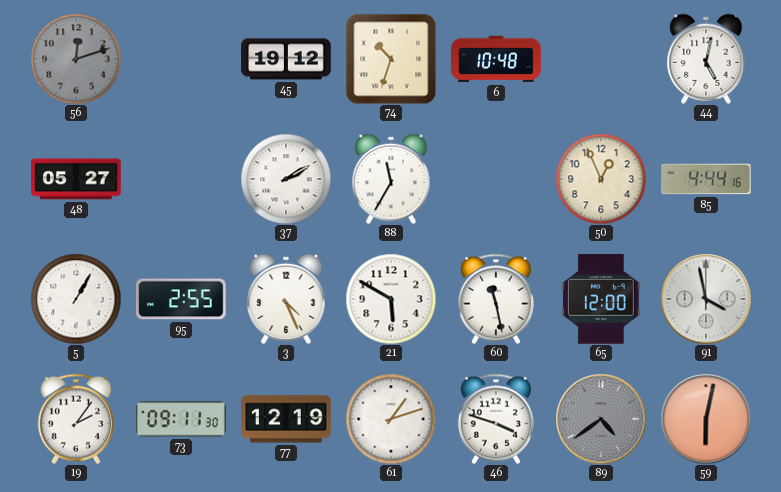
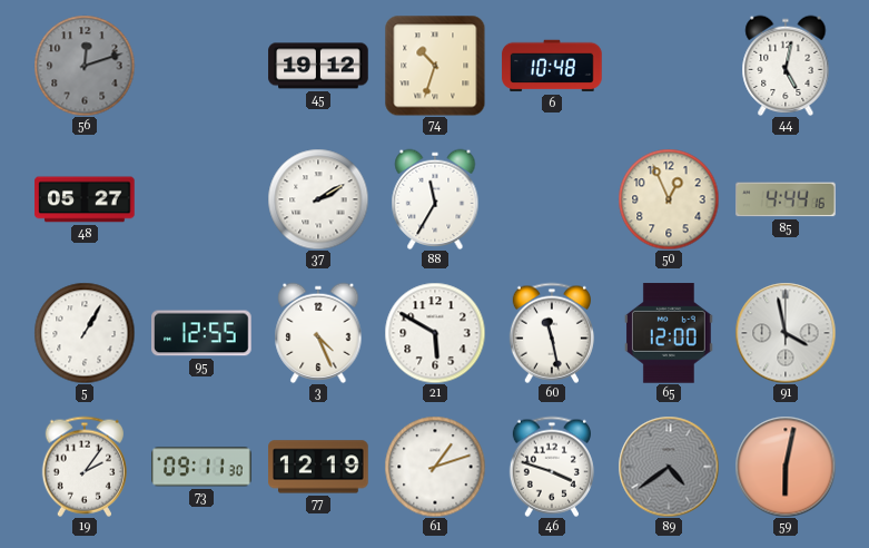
95: 2:55 -> 12:55
